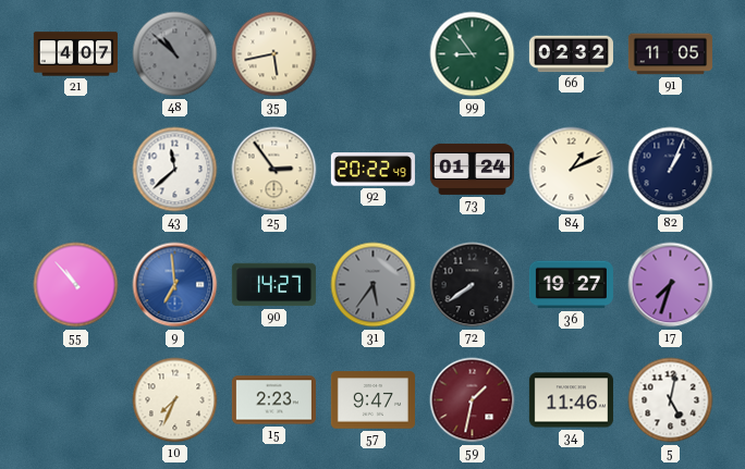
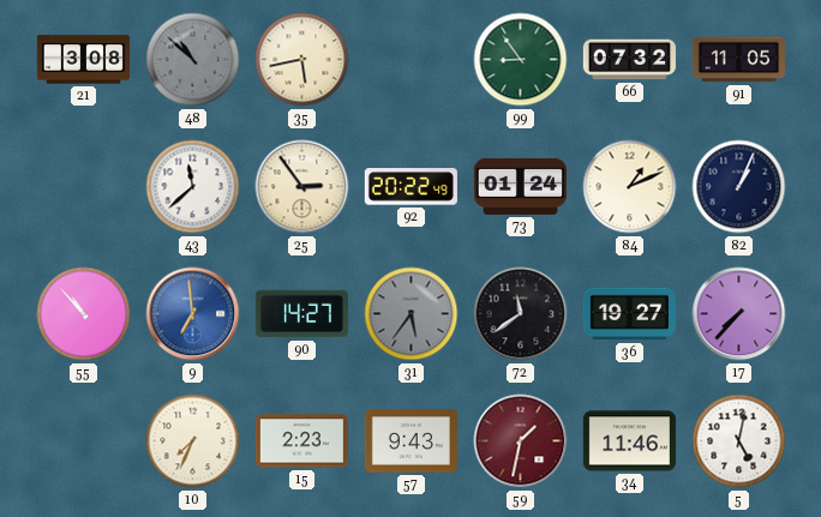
21: 4:07 -> 3:08
66: 02:32 -> 07:32
72: 7:39 -> 11:39
17: 7:33 -> 7:37
57: 9:47 -> 9:43
